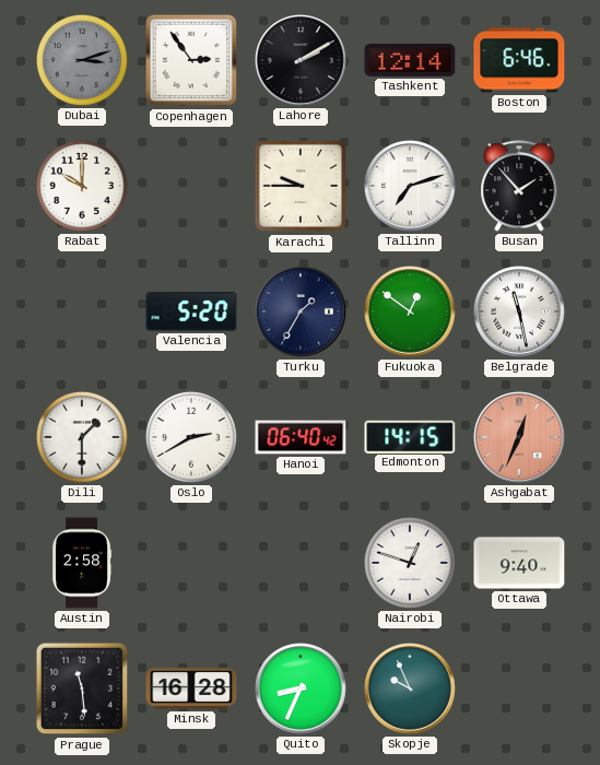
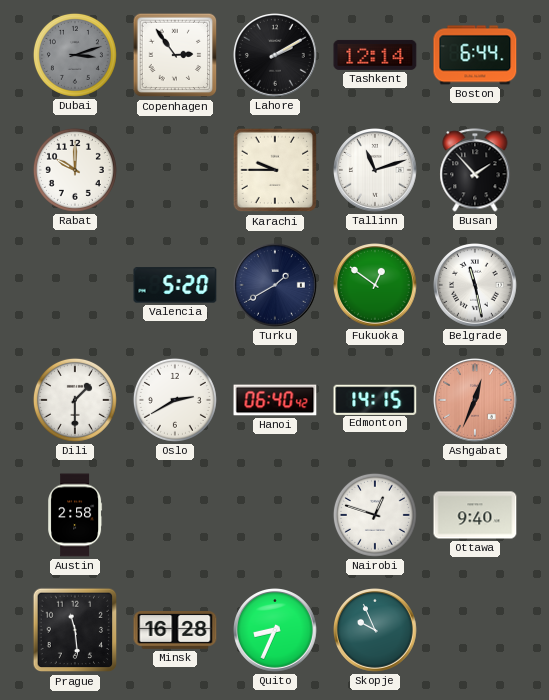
Boston: 6:46 -> 6:44
Tallinn: 7:12 -> 11:12
Turku: 1:35 -> 1:40
